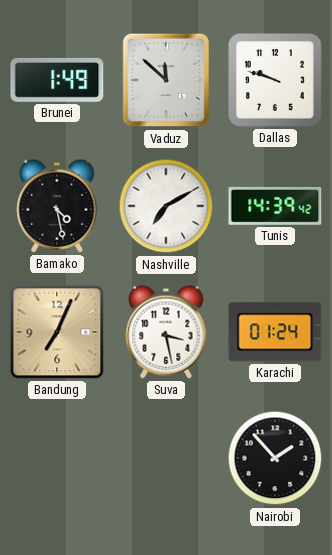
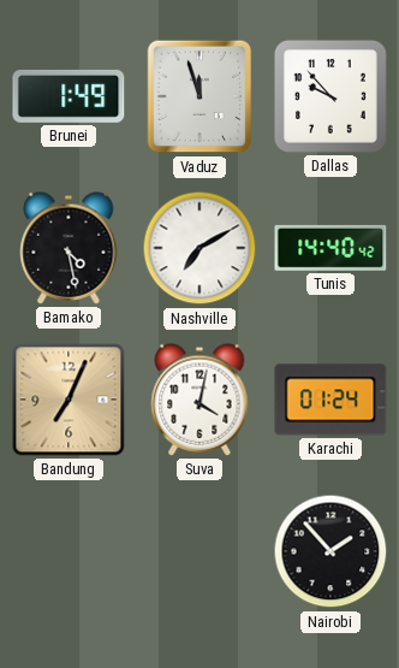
Vaduz: 11:52 -> 11:57
Dallas: 9:48 -> 9:53
Tunis: 14:39 -> 14:40
Suva: 3:28 -> 4:02
